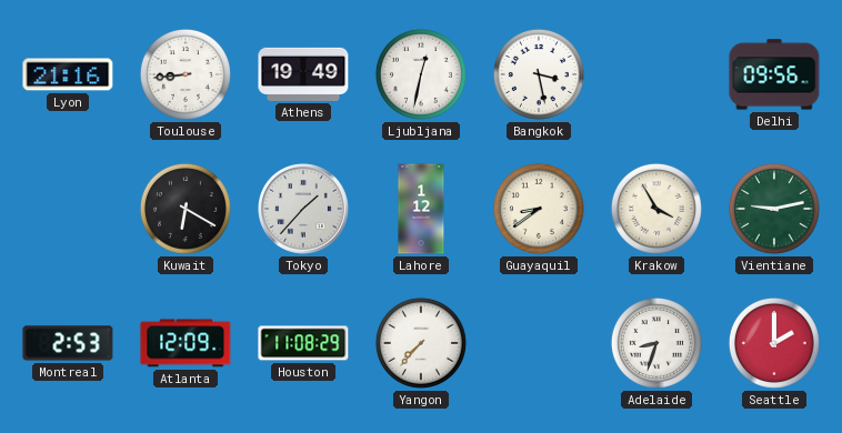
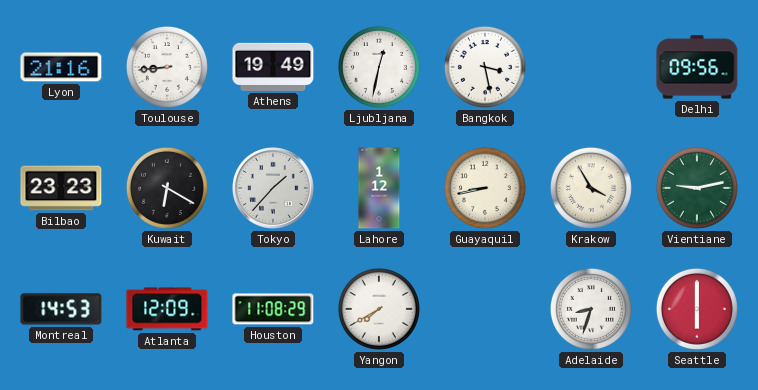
Bilbao: none -> 23:23
Guayaquil: 8:39 -> 8:43
Montreal: 2:53 -> 14:53
Yangon: 7:37 -> 7:40
Seattle: 2:00 -> 6:00
